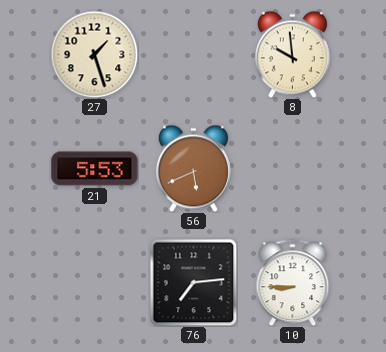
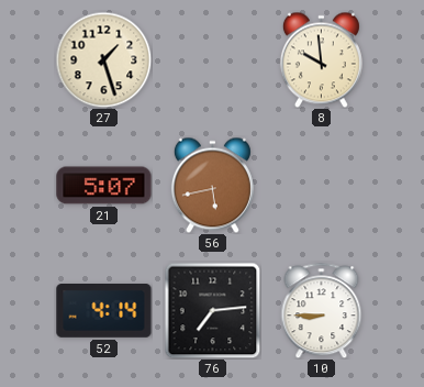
21: 5:53 -> 5:07
56: 5:41 -> 5:43
52: none -> 4:14
